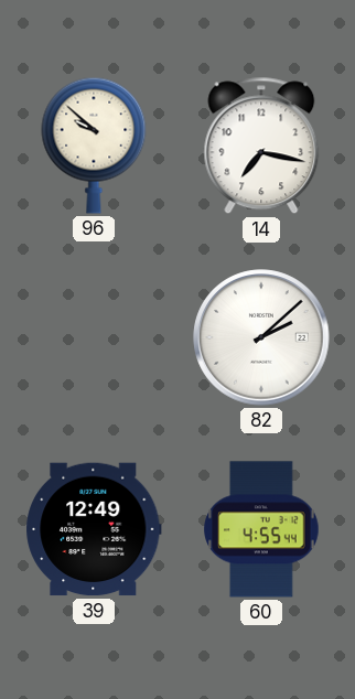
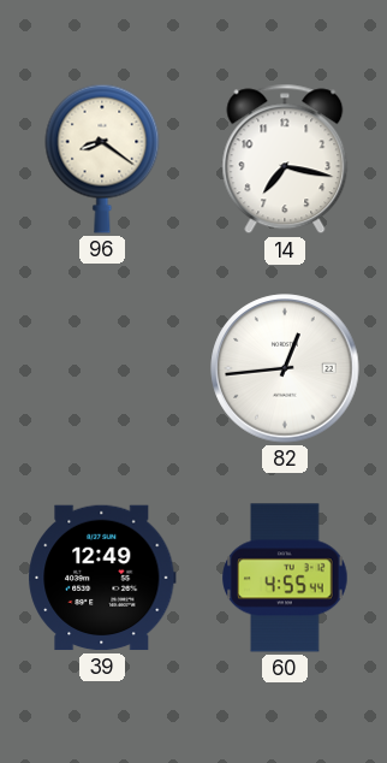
96: 9:52 -> 8:21
82: 2:08 -> 12:44
